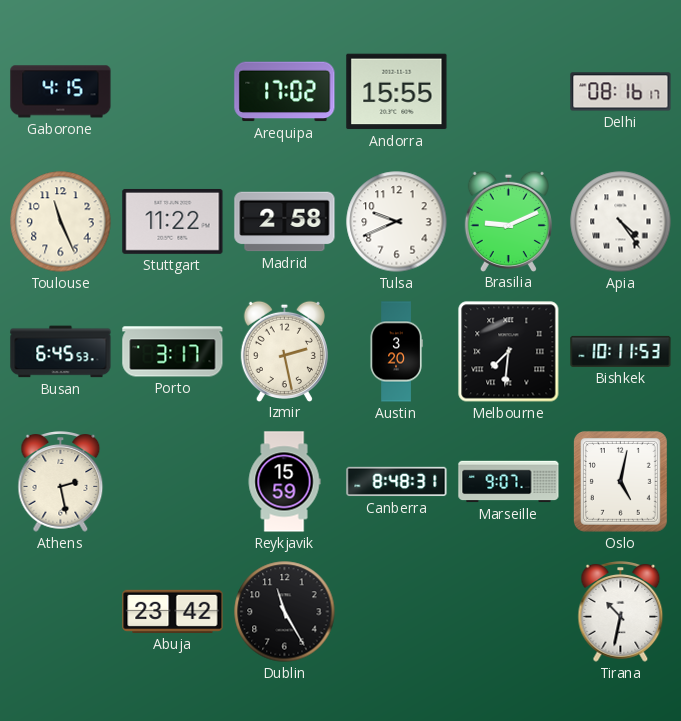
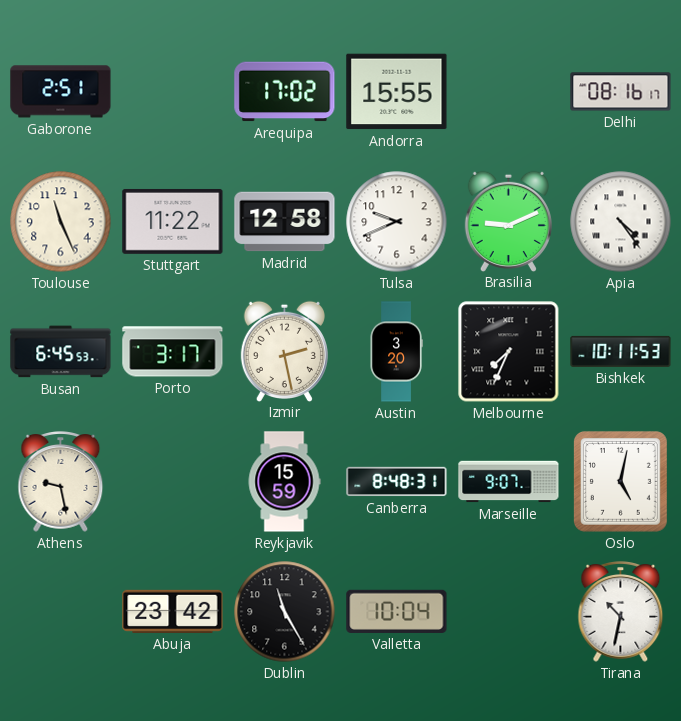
Gaborone: 4:15 -> 2:51
Madrid: 2:58 -> 12:58
Melbourne: 7:31 -> 7:34
Athens: 2:28 -> 9:28
Valletta: none -> 10:04
